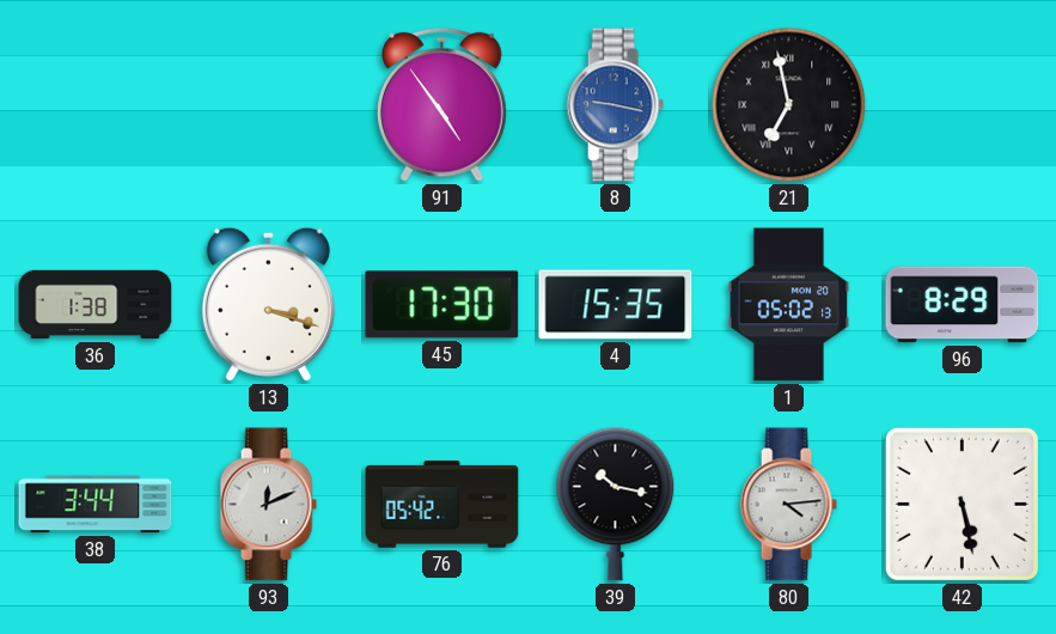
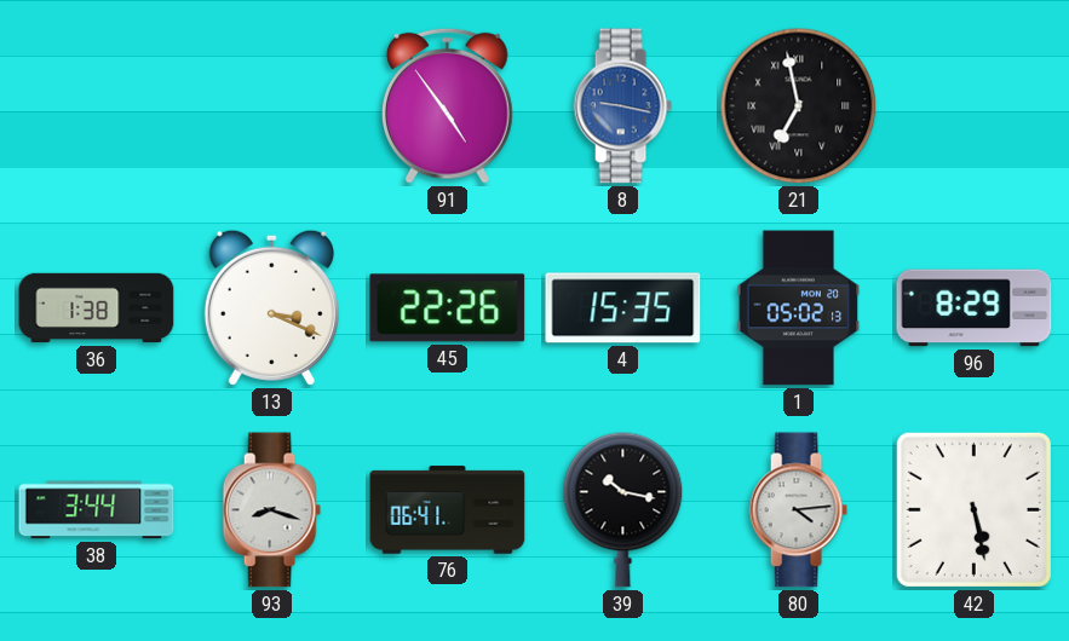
13: 3:18 -> 3:19
45: 17:30 -> 22:26
93: 12:11 -> 8:18
76: 05:42 -> 06:41
